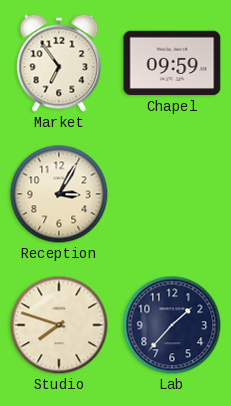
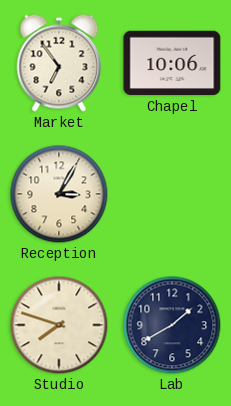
Chapel: 09:59 -> 10:06
Lab: 1:37 -> 1:40
